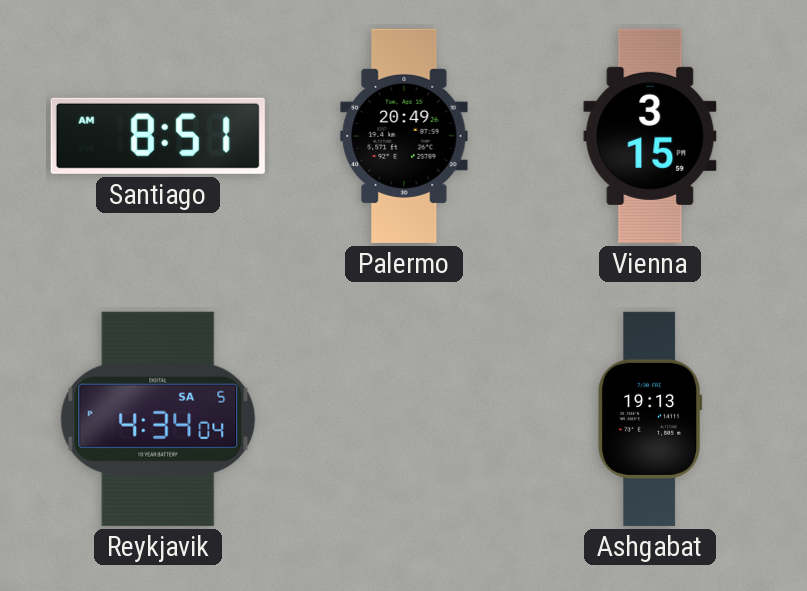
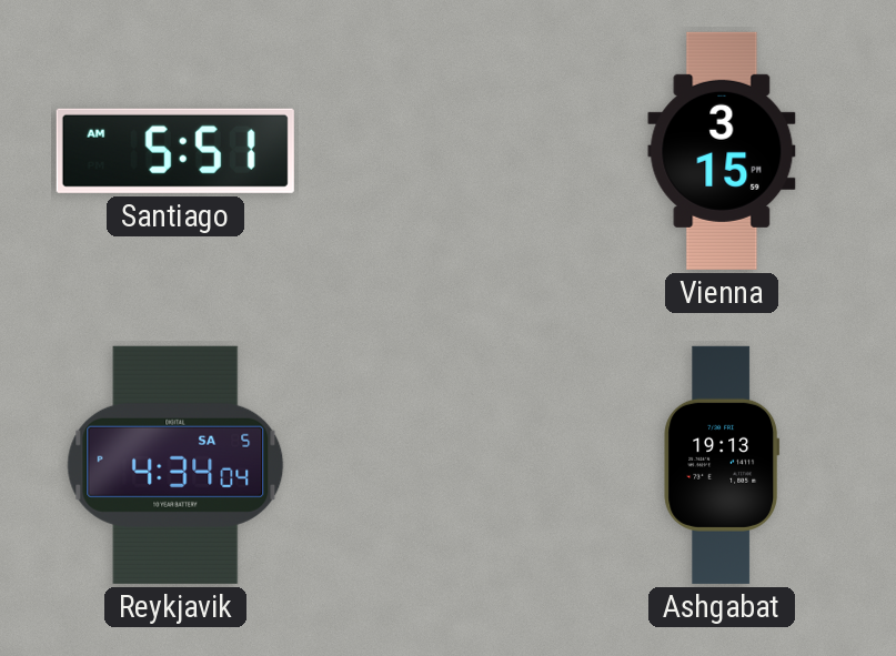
Santiago: 8:51 -> 5:51
Palermo: 20:49 -> none
